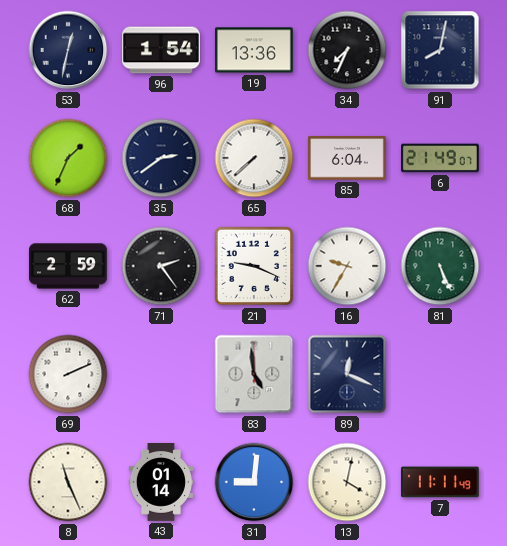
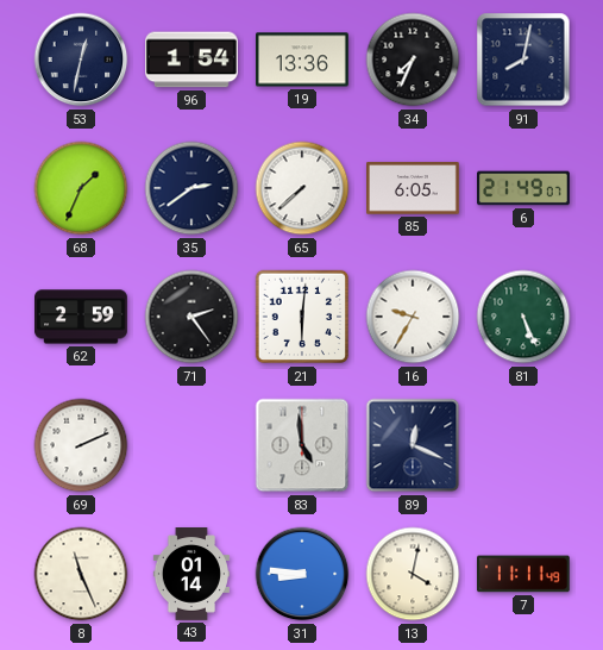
85: 6:04 -> 6:05
21: 9:19 -> 6:01
31: 9:01 -> 8:46
